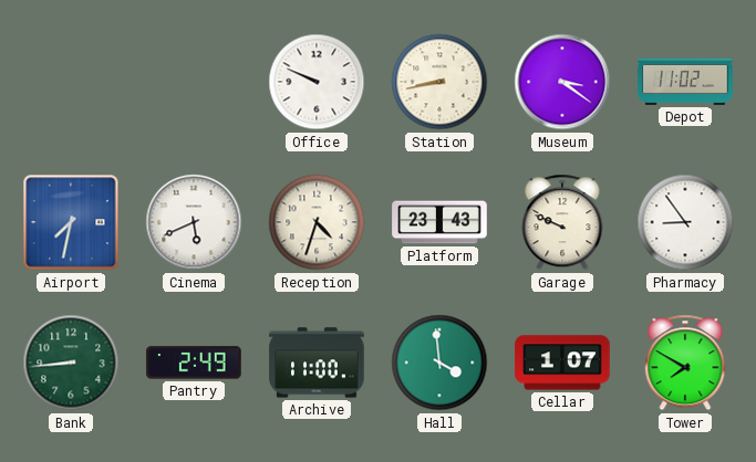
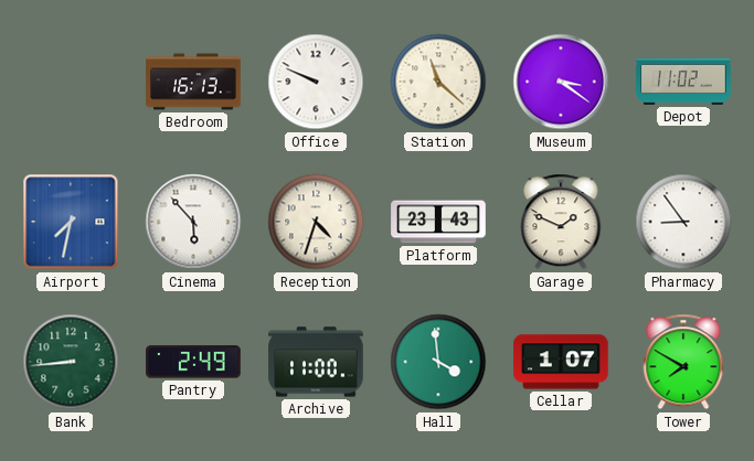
Bedroom: none -> 16:13
Station: 8:43 -> 11:22
Cinema: 5:41 -> 5:53
Garage: 9:49 -> 1:49
